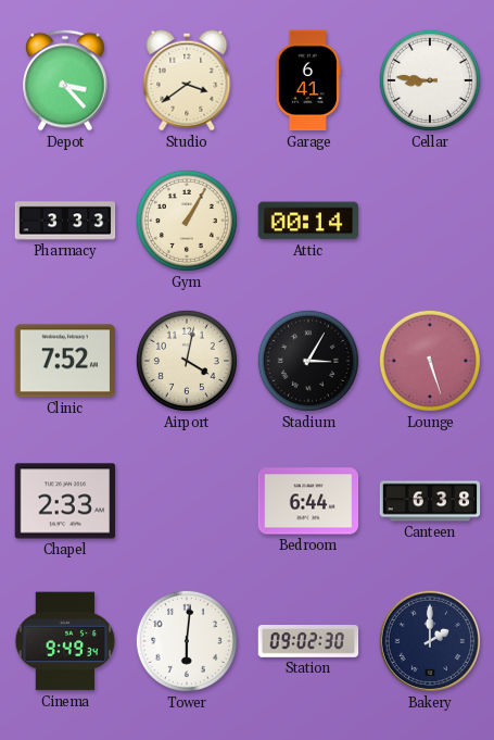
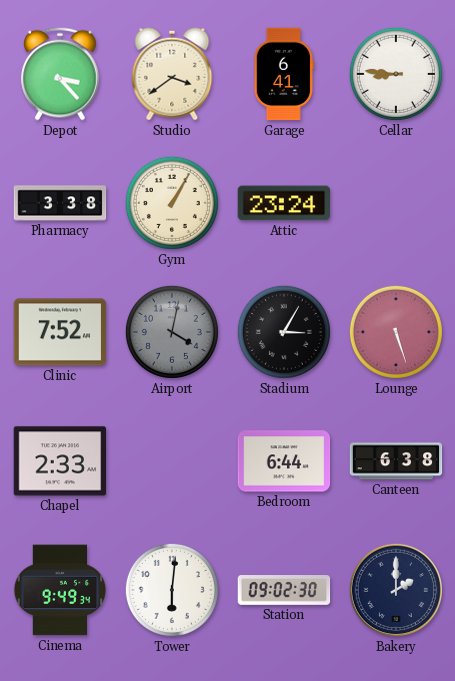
Pharmacy: 3:33 -> 3:38
Attic: 00:14 -> 23:24
Airport dial: cream -> grey
